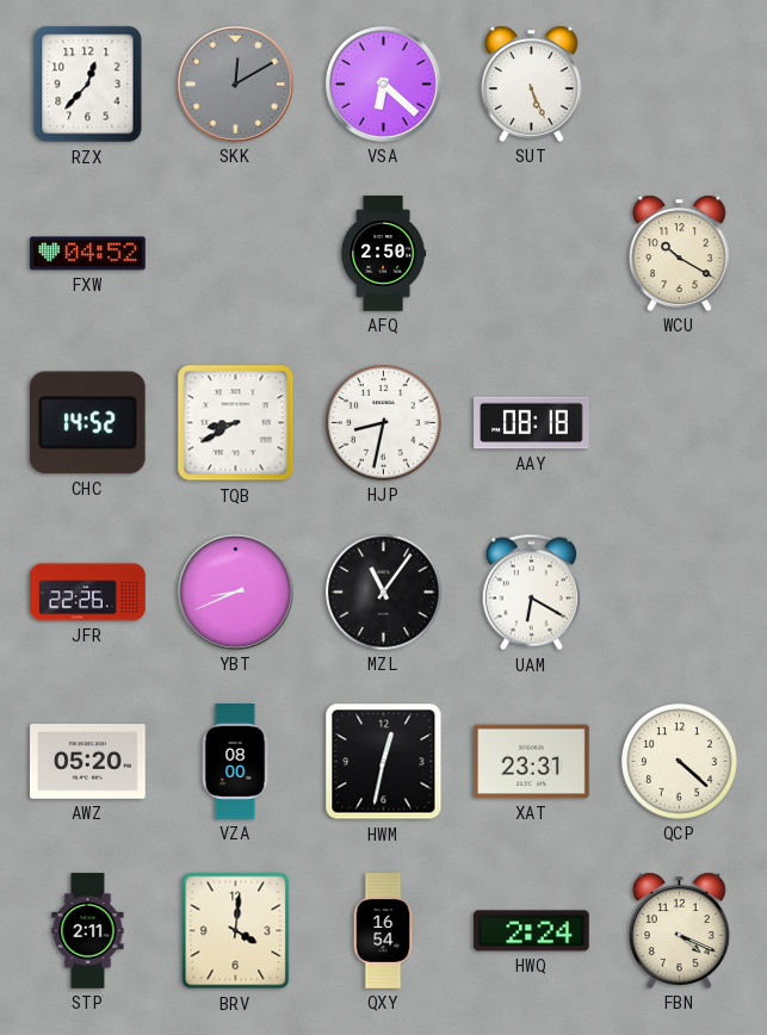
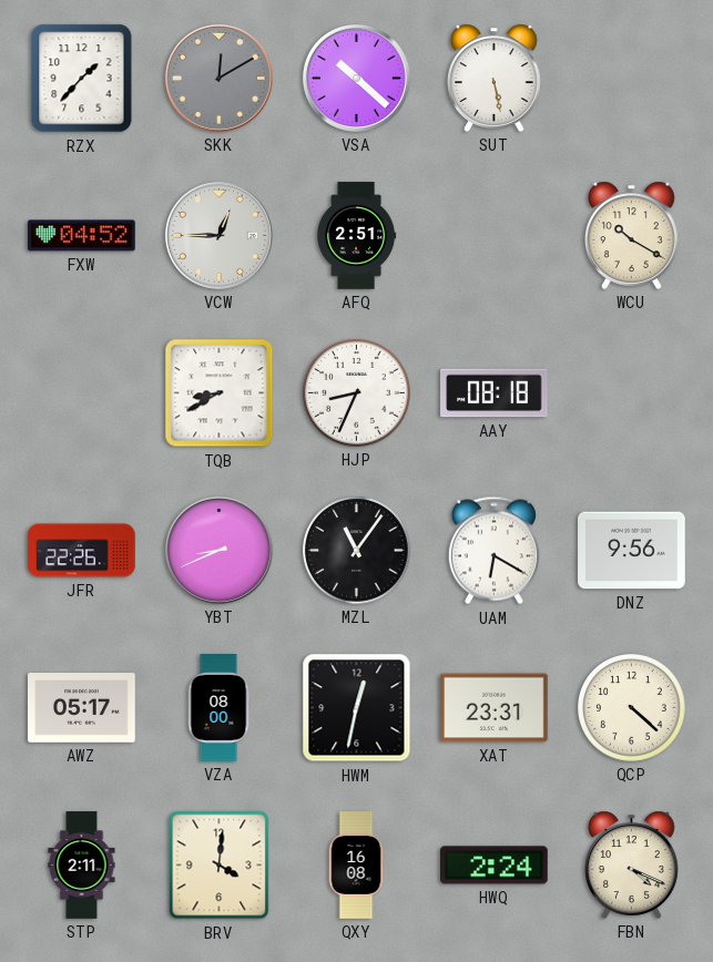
RZX: 12:37 -> 1:37
VSA: 6:22 -> 10:22
SUT: 5:26 -> 5:28
VCW: none -> 12:45
AFQ: 2:50 -> 2:51
CHC: 14:52 -> none
HJP: 8:32 -> 8:34
DNZ: none -> 9:56
AWZ: 05:20 -> 05:17
QXY: 16:54 -> 16:08
